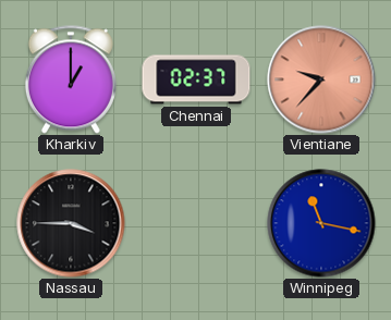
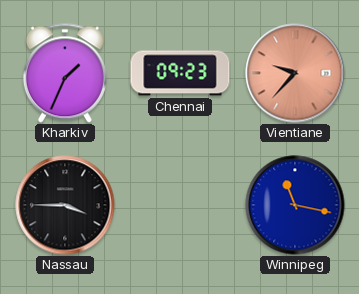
Kharkiv: 1:00 -> 1:34
Chennai: 02:37 -> 09:23
